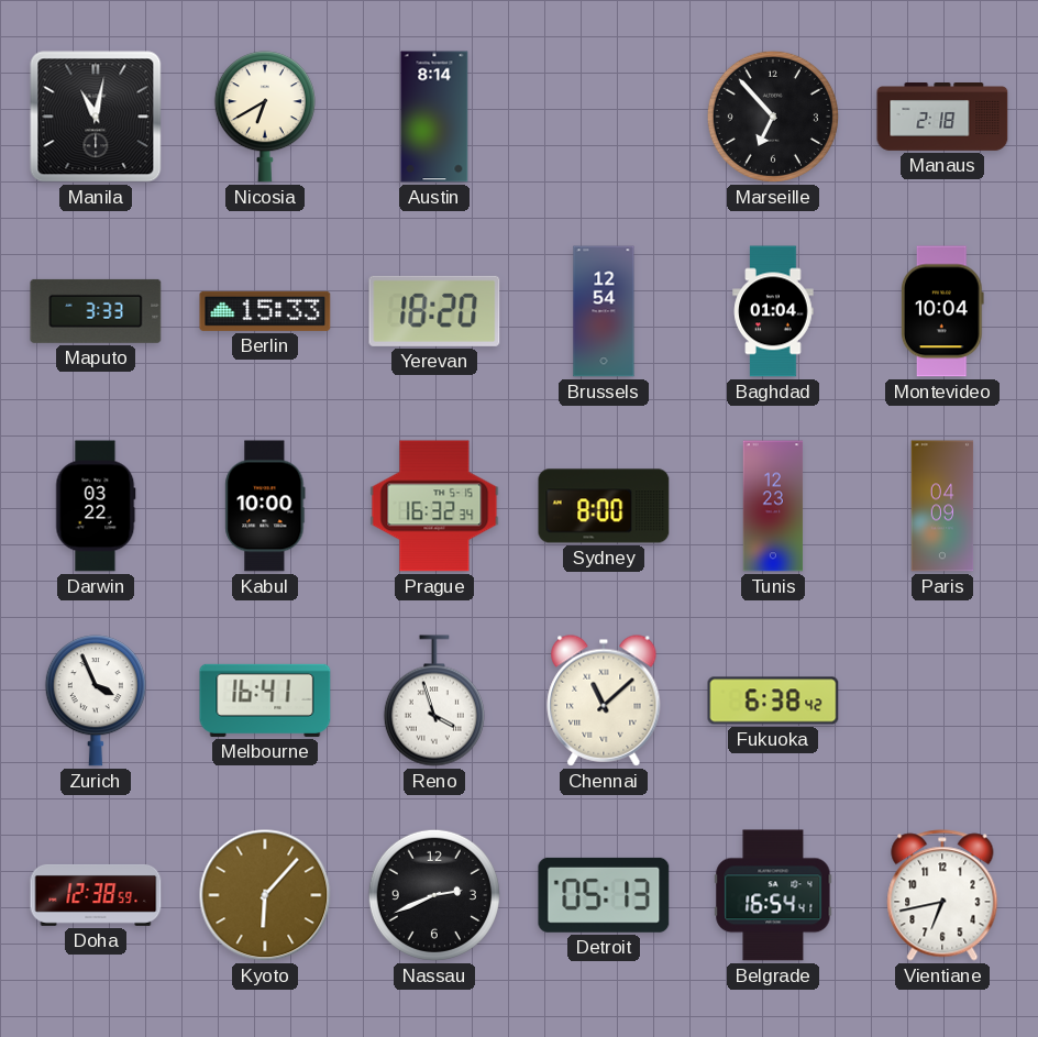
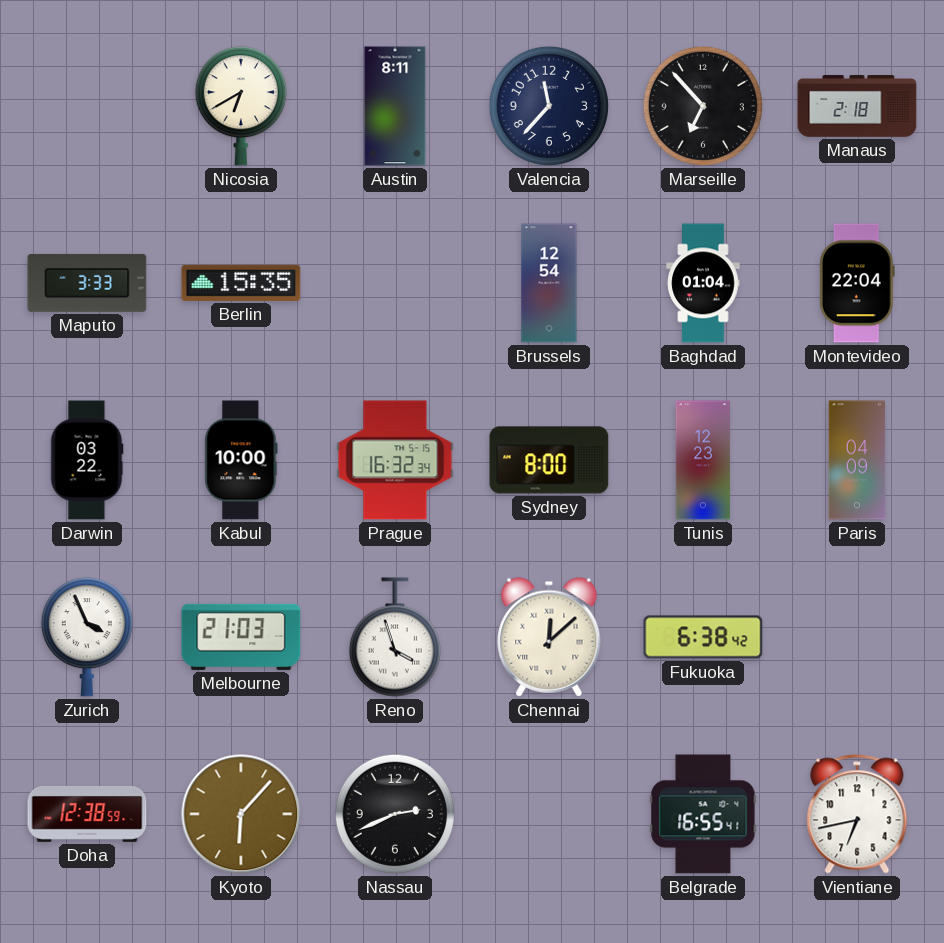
Manila: 11:02 -> none
Austin: 8:14 -> 8:11
Valencia: none -> 11:37
Berlin: 15:33 -> 15:35
Yerevan: 18:20 -> none
Montevideo: 10:04 -> 22:04
Melbourne: 16:41 -> 21:03
Chennai: 11:08 -> 12:08
Detroit: 05:13 -> none
Belgrade: 16:54 -> 16:55
